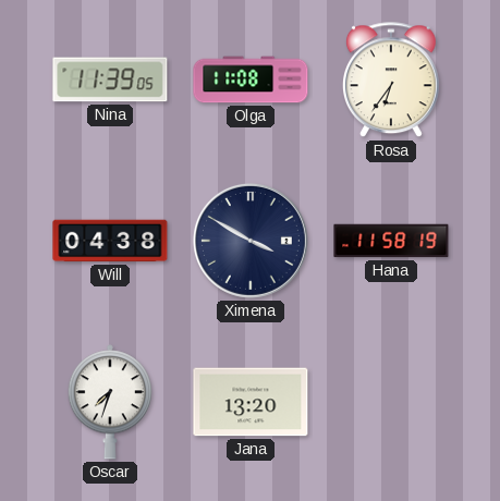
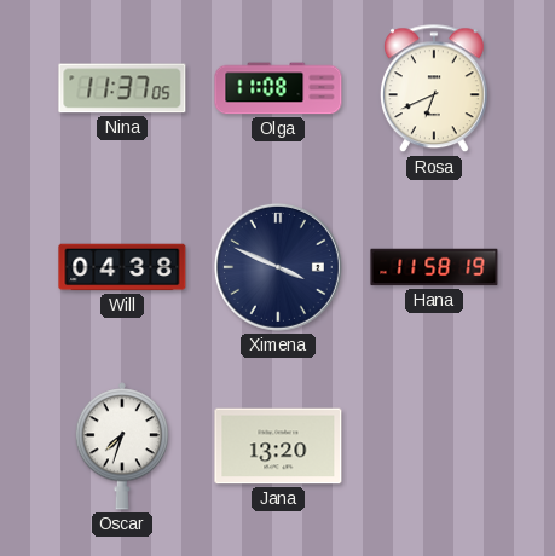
Nina: 11:39 -> 11:37
Rosa: 6:36 -> 6:41
Ximena: 3:50 -> 3:49
